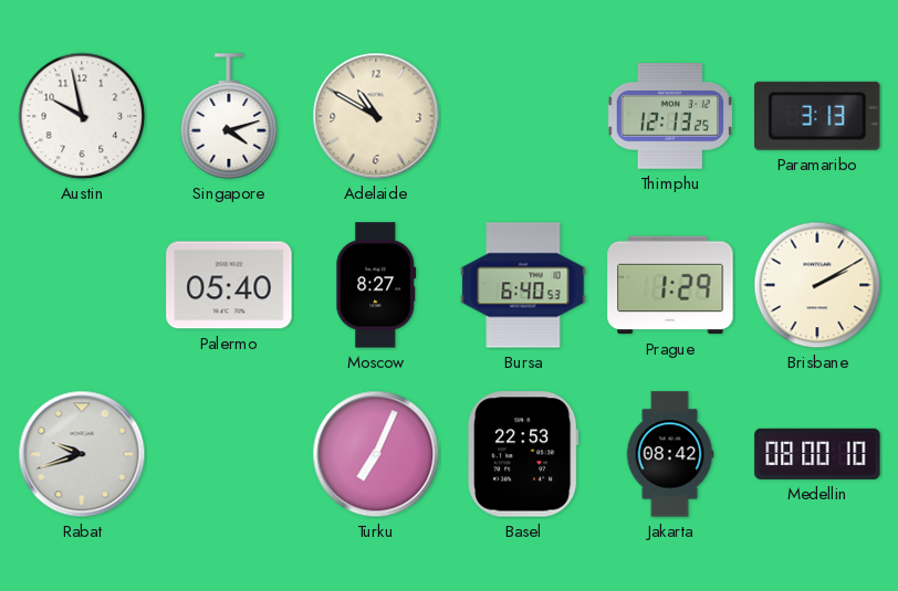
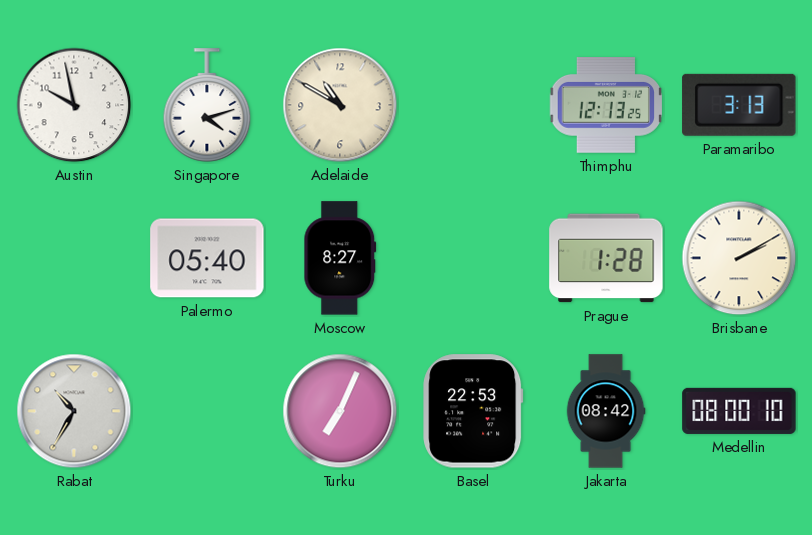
Bursa: 6:40 -> none
Prague: 1:29 -> 1:28
Rabat: 9:42 -> 10:35
